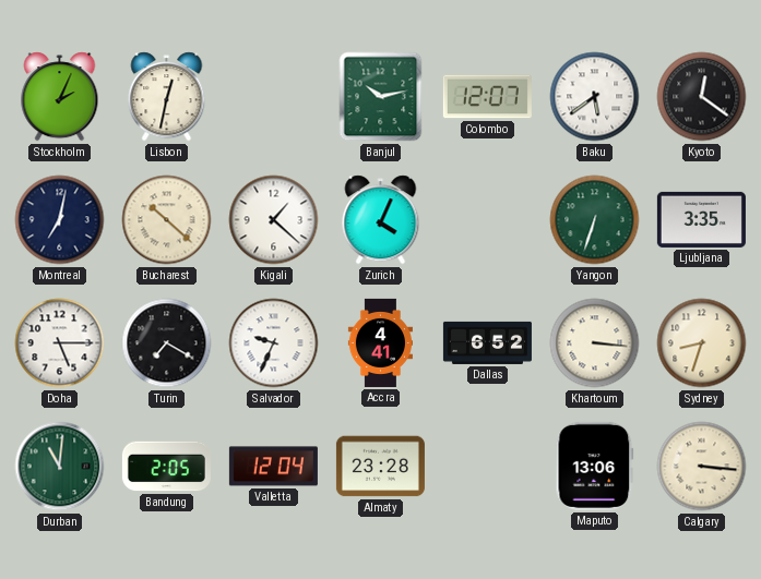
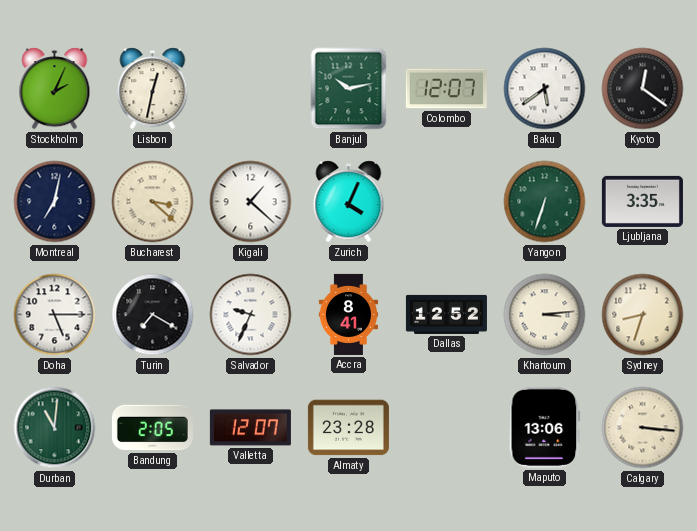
Bucharest: 10:22 -> 3:22
Accra: 4:41 -> 8:41
Dallas: 6:52 -> 12:52
Khartoum: 3:16 -> 3:14
Valletta: 12:04 -> 12:07
